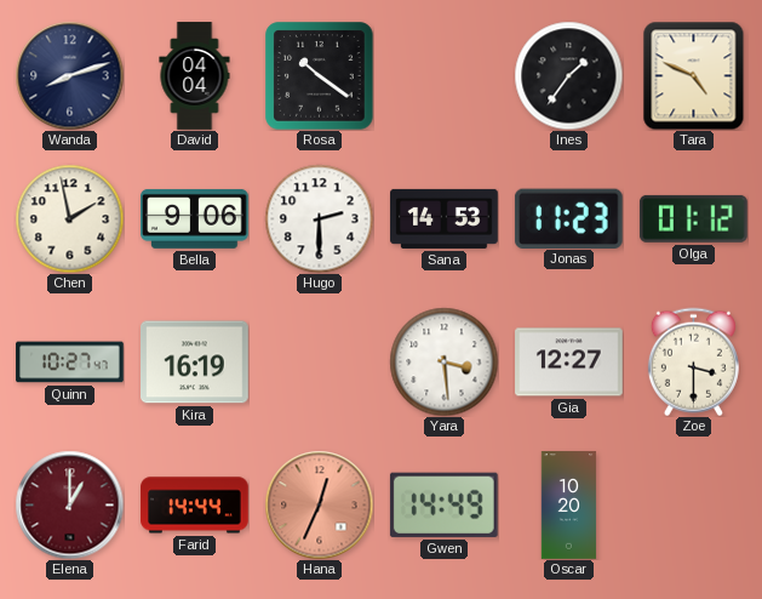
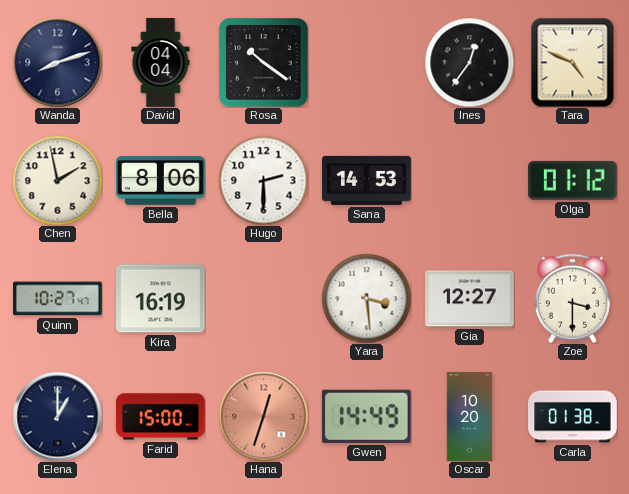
Ines: 1:36 -> 12:36
Bella: 9:06 -> 8:06
Jonas: 11:23 -> none
Elena dial: burgundy -> navy
Farid: 14:44 -> 15:00
Hana: 12:34 -> 12:33
Carla: none -> 01:38
